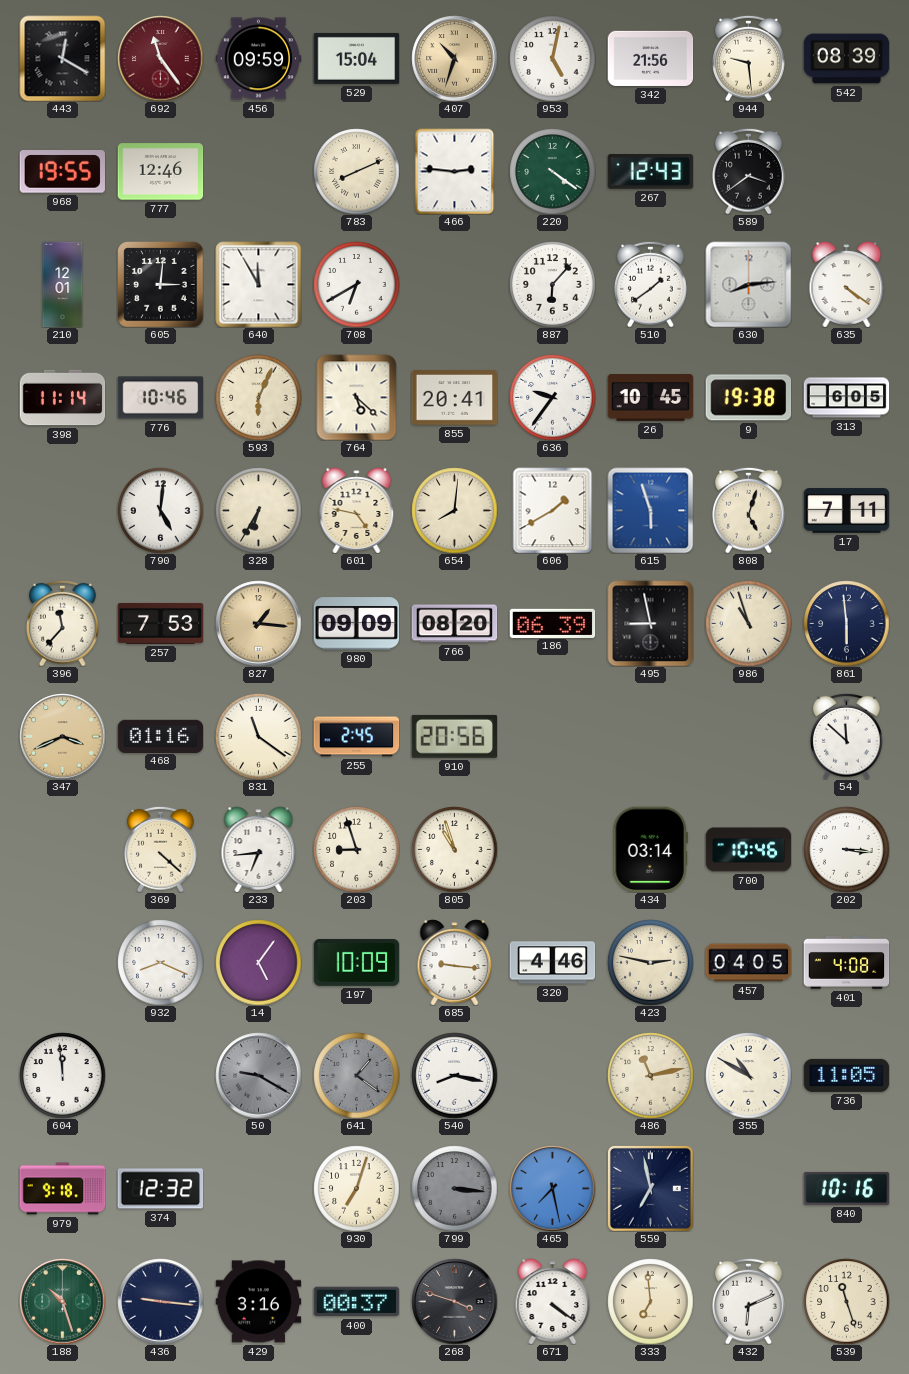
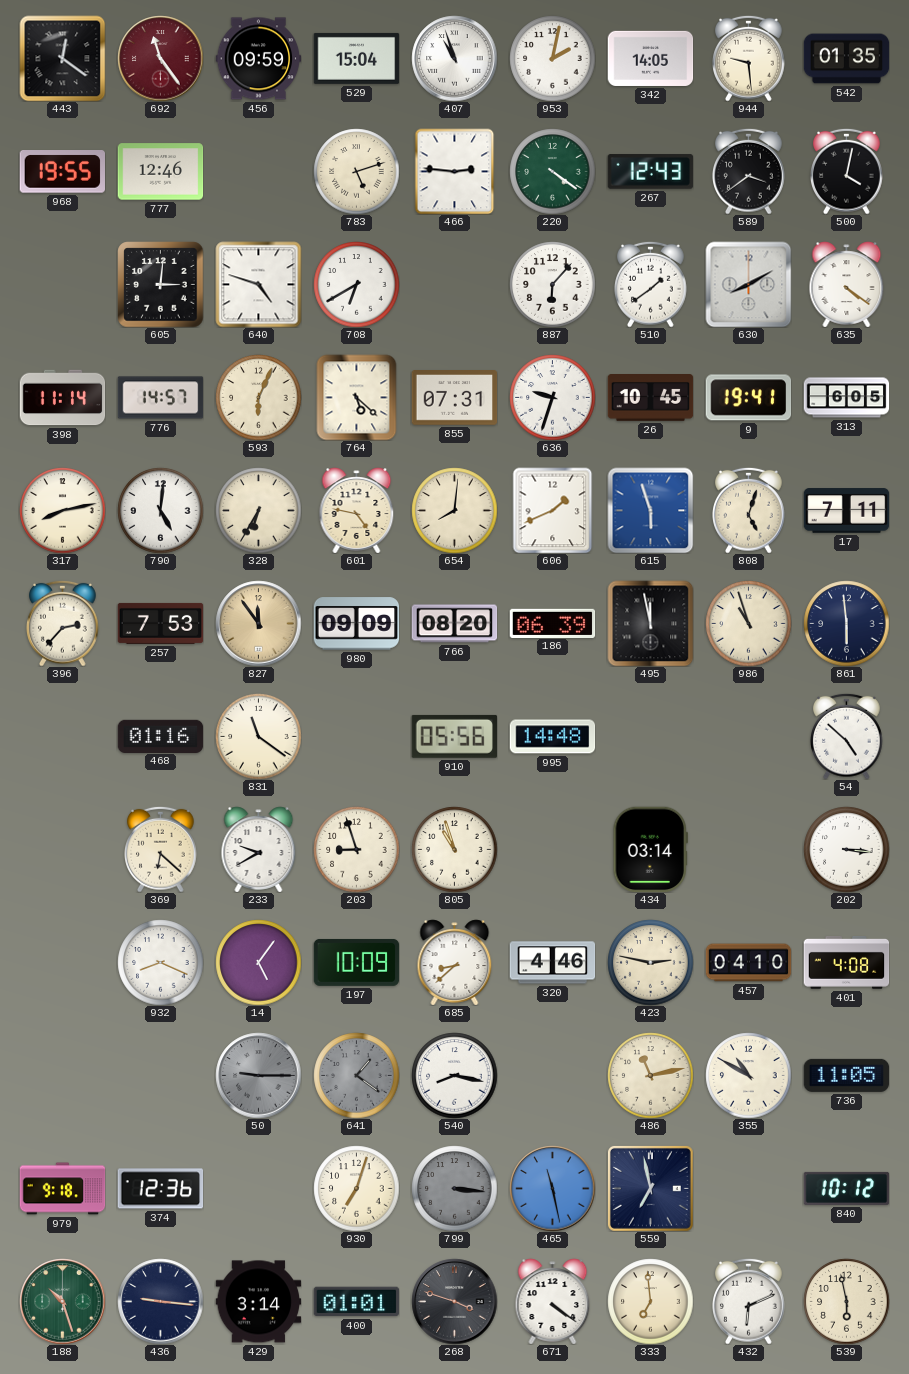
443: 12:20 -> 12:21
407: 10:33 -> 10:57
407 dial: champagne -> white
953: 5:02 -> 2:02
342: 21:56 -> 14:05
542: 08:39 -> 01:35
783: 8:11 -> 5:12
500: none -> 4:02
210: 12:01 -> none
640: 11:55 -> 4:48
630: 8:14 -> 8:10
776: 10:46 -> 14:57
855: 20:41 -> 07:31
636: 9:36 -> 9:33
9: 19:38 -> 19:41
317: none -> 8:13
606: 1:40 -> 1:41
396: 11:37 -> 2:37
827: 1:16 -> 11:54
495: 8:58 -> 11:58
347: 3:41 -> none
255: 2:45 -> none
910: 20:56 -> 05:56
995: none -> 14:48
54: 11:52 -> 4:52
369: 4:22 -> 6:22
233: 6:44 -> 9:40
700: 10:46 -> none
685: 9:16 -> 8:38
457: 04:05 -> 04:10
604: 11:59 -> none
50: 9:20 -> 9:15
374: 12:32 -> 12:36
465: 7:28 -> 11:28
840: 10:16 -> 10:12
429: 3:16 -> 3:14
400: 00:37 -> 01:01
539: 11:27 -> 5:58
